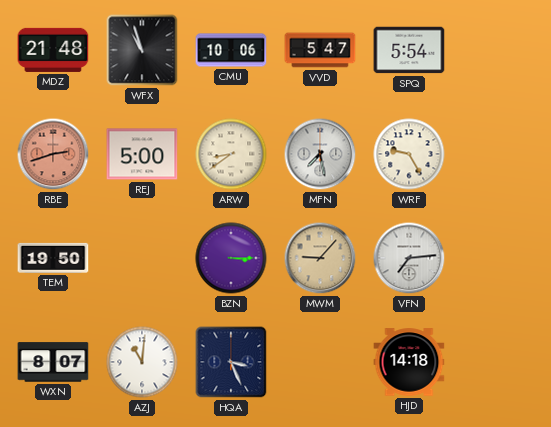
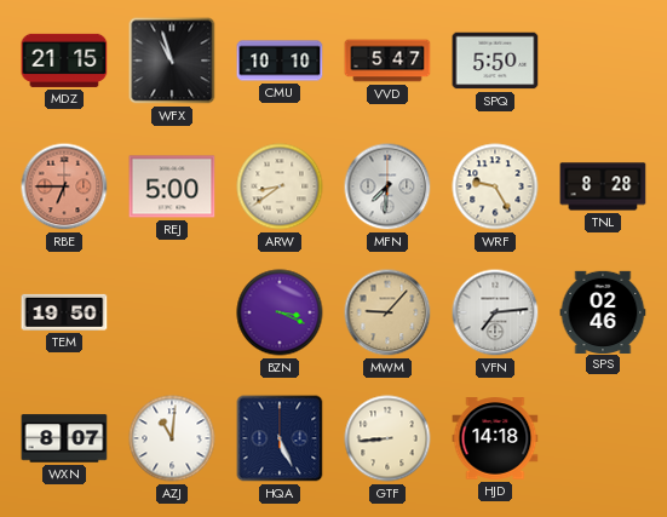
MDZ: 21:48 -> 21:15
CMU: 10:06 -> 10:10
SPQ: 5:54 -> 5:50
RBE: 2:42 -> 6:45
MFN: 7:28 -> 7:31
TNL: none -> 8:28
BZN: 3:15 -> 3:19
SPS: none -> 02:46
HQA: 3:26 -> 5:26
GTF: none -> 8:44
